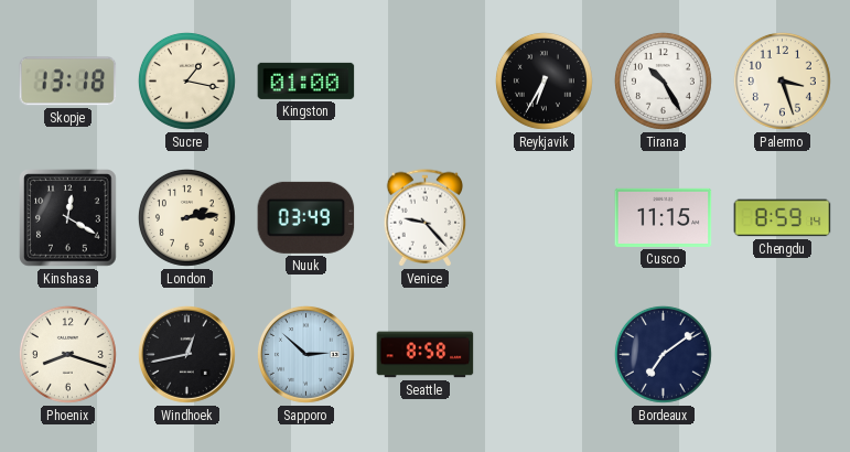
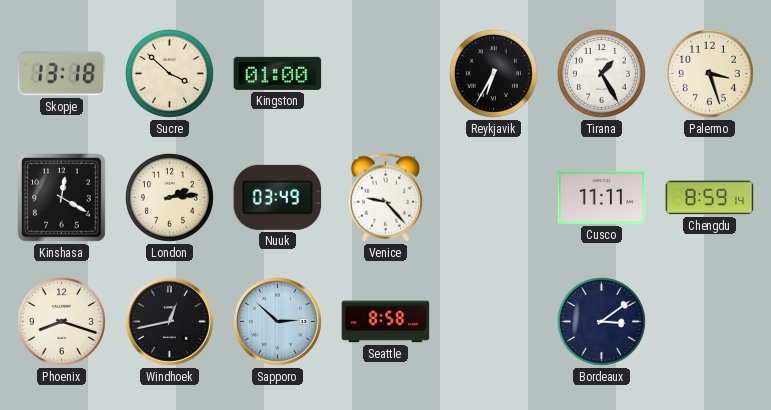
Sucre: 1:17 -> 3:52
Tirana: 10:25 -> 1:25
Cusco: 11:15 -> 11:11
Bordeaux: 7:09 -> 3:09
